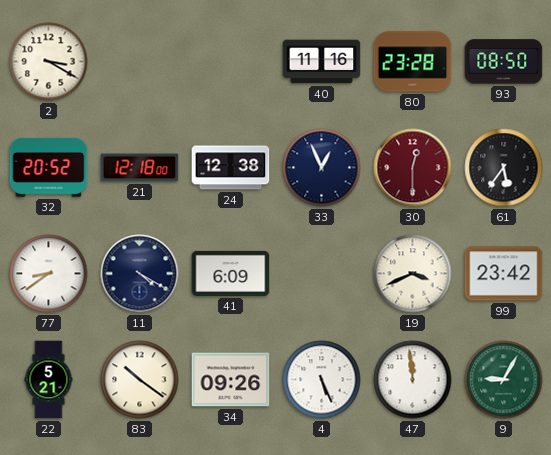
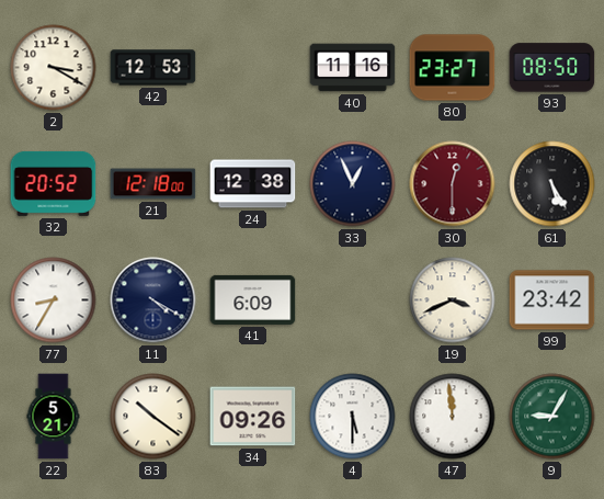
42: none -> 12:53
80: 23:28 -> 23:27
61: 5:36 -> 5:25
77: 8:39 -> 8:35
4: 5:26 -> 5:30
